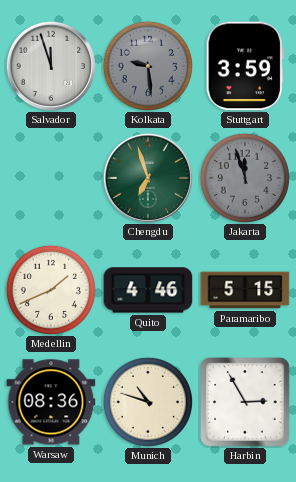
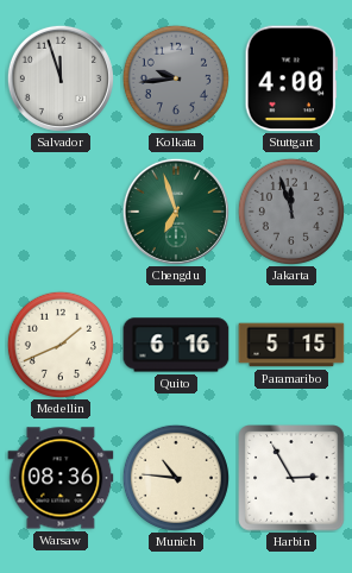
Kolkata: 9:29 -> 9:44
Stuttgart: 3:59 -> 4:00
Quito: 4:46 -> 6:16
Munich: 10:48 -> 10:46
